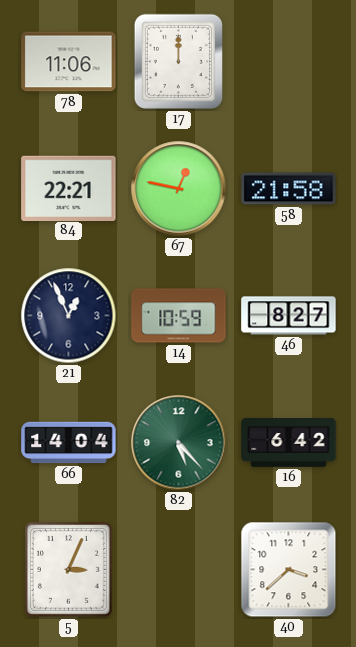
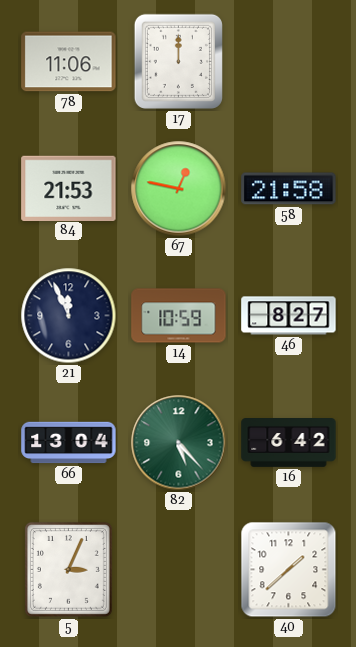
84: 22:21 -> 21:53
21: 12:56 -> 11:56
66: 14:04 -> 13:04
40: 3:38 -> 1:38
